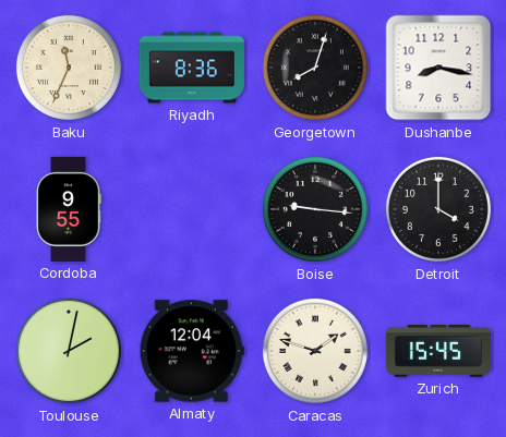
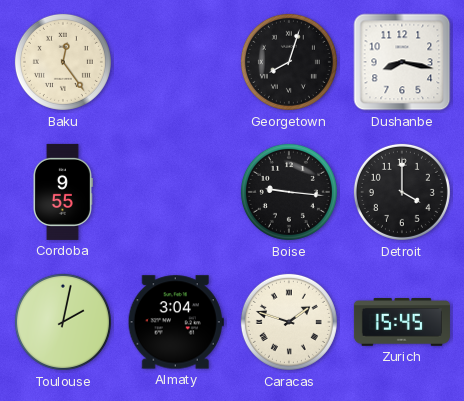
Baku: 11:34 -> 12:24
Riyadh: 8:36 -> none
Almaty: 12:04 -> 3:04
